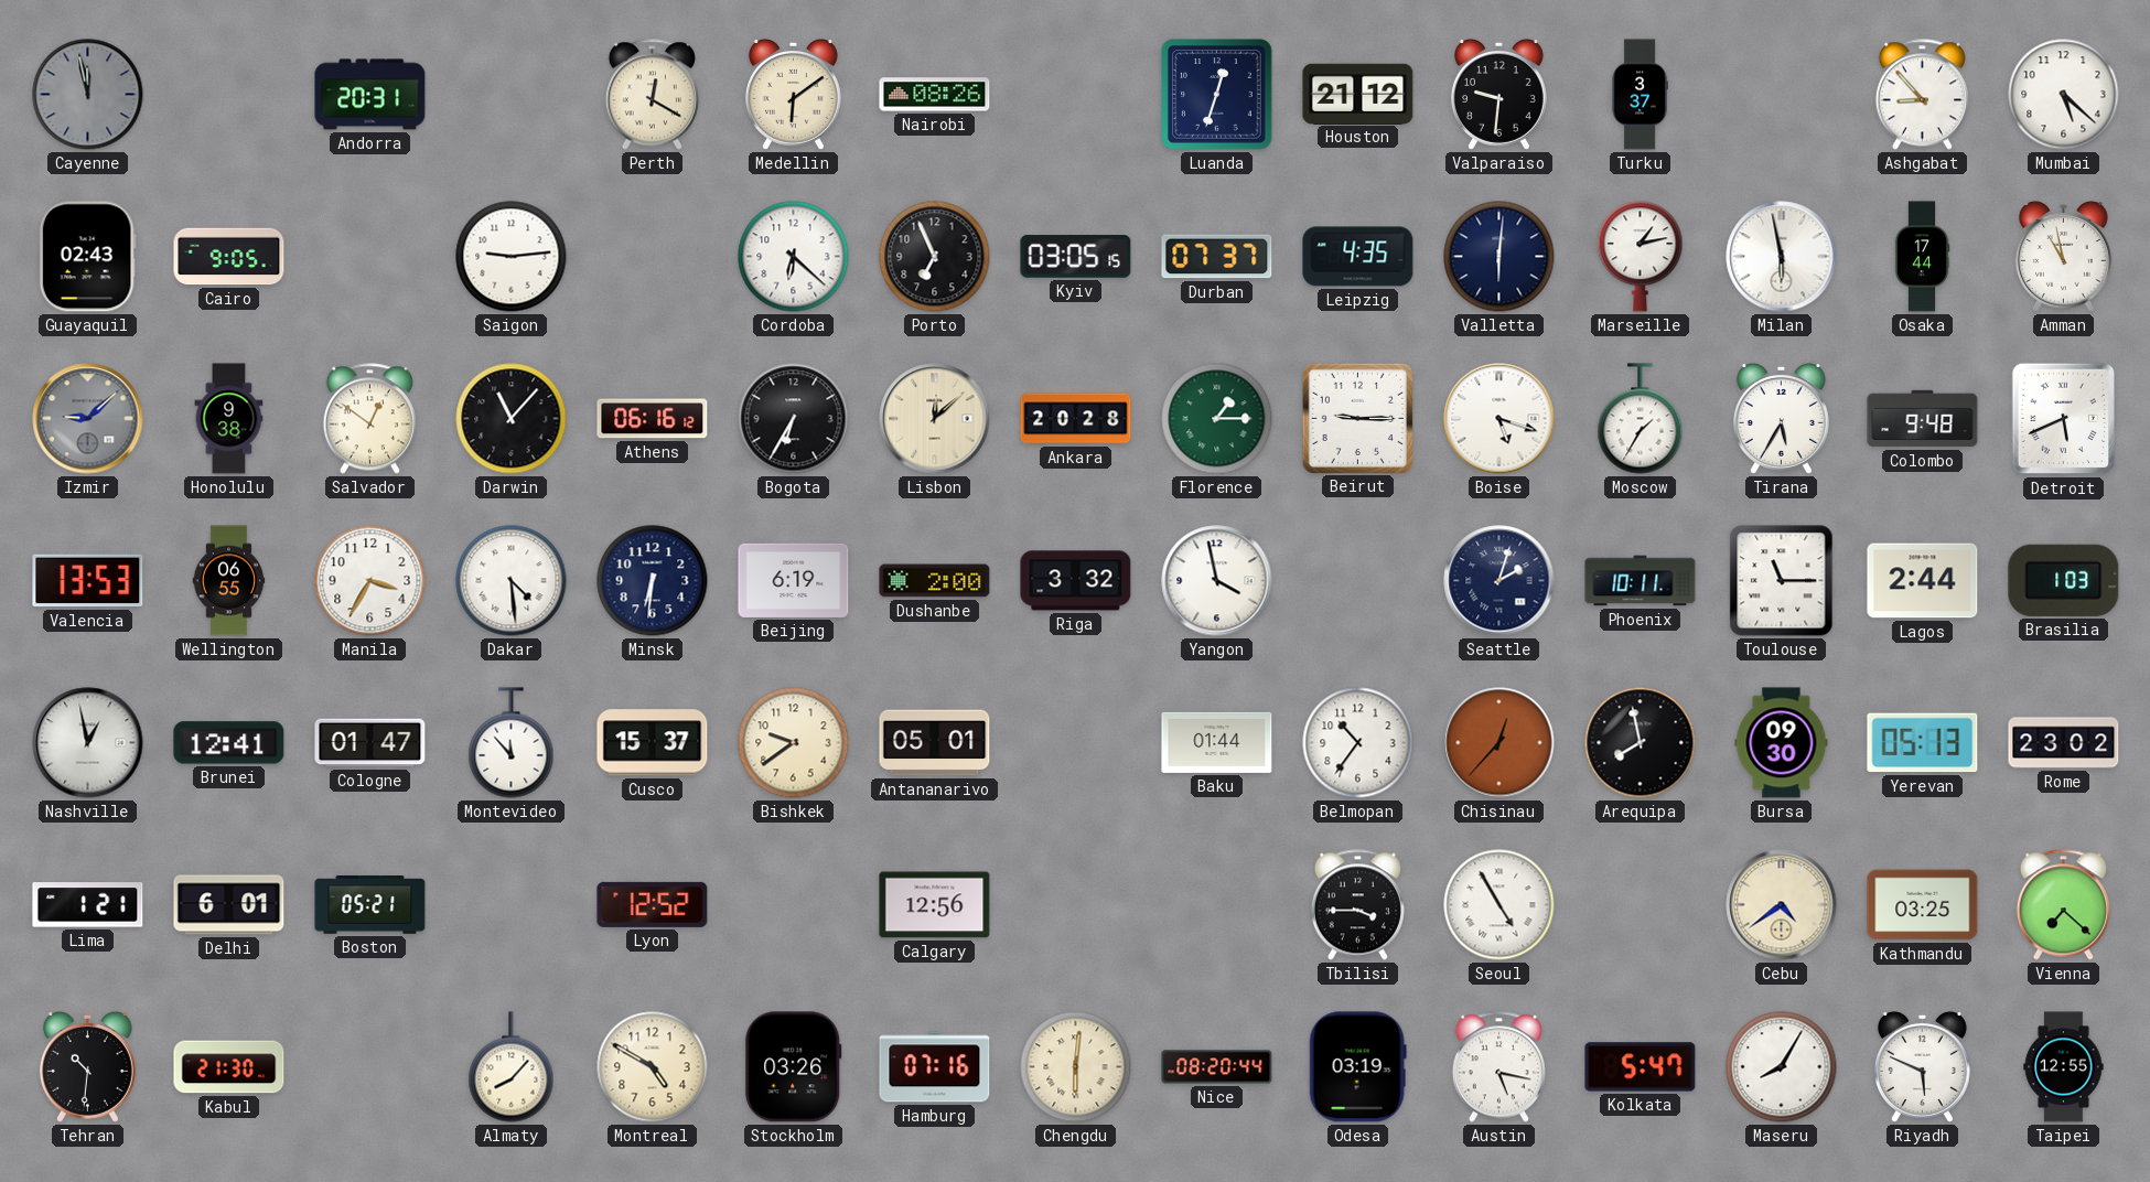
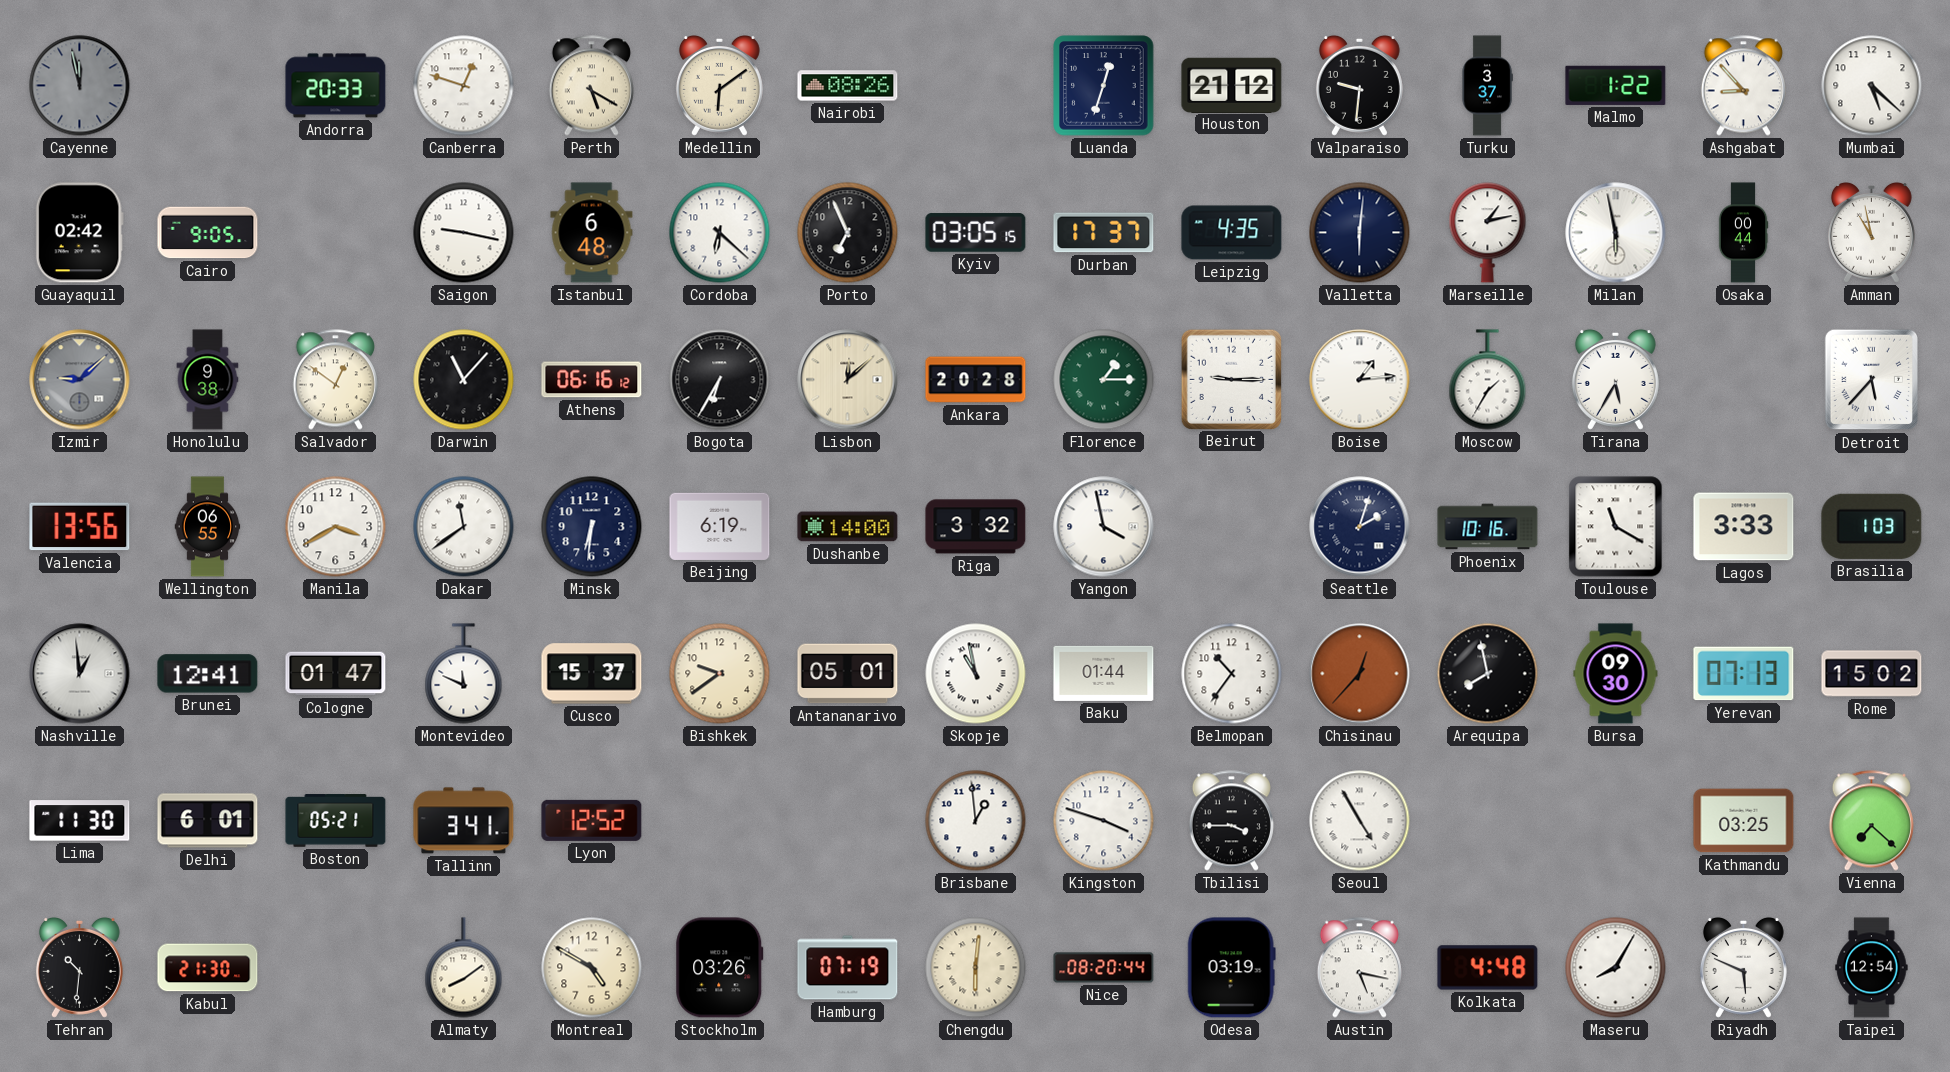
Andorra: 20:31 -> 20:33
Canberra: none -> 12:48
Perth: 12:20 -> 5:20
Malmo: none -> 1:22
Guayaquil: 02:43 -> 02:42
Saigon: 9:14 -> 9:17
Istanbul: none -> 6:48
Durban: 07:37 -> 17:37
Osaka: 17:44 -> 00:44
Boise: 5:18 -> 1:14
Colombo: 9:48 -> none
Detroit: 5:41 -> 5:37
Valencia: 13:53 -> 13:56
Manila: 3:35 -> 3:40
Dakar: 4:29 -> 11:39
Dushanbe: 2:00 -> 14:00
Phoenix: 10:11 -> 10:16
Toulouse: 11:15 -> 11:20
Lagos: 2:44 -> 3:33
Nashville: 12:58 -> 12:59
Montevideo: 11:53 -> 11:49
Skopje: none -> 10:58
Yerevan: 05:13 -> 07:13
Rome: 23:02 -> 15:02
Lima: 1:21 -> 11:30
Tallinn: none -> 3:41
Calgary: 12:56 -> none
Brisbane: none -> 12:59
Kingston: none -> 3:48
Cebu: 4:39 -> none
Almaty: 8:07 -> 8:09
Hamburg: 07:16 -> 07:19
Kolkata: 5:47 -> 4:48
Taipei: 12:55 -> 12:54
